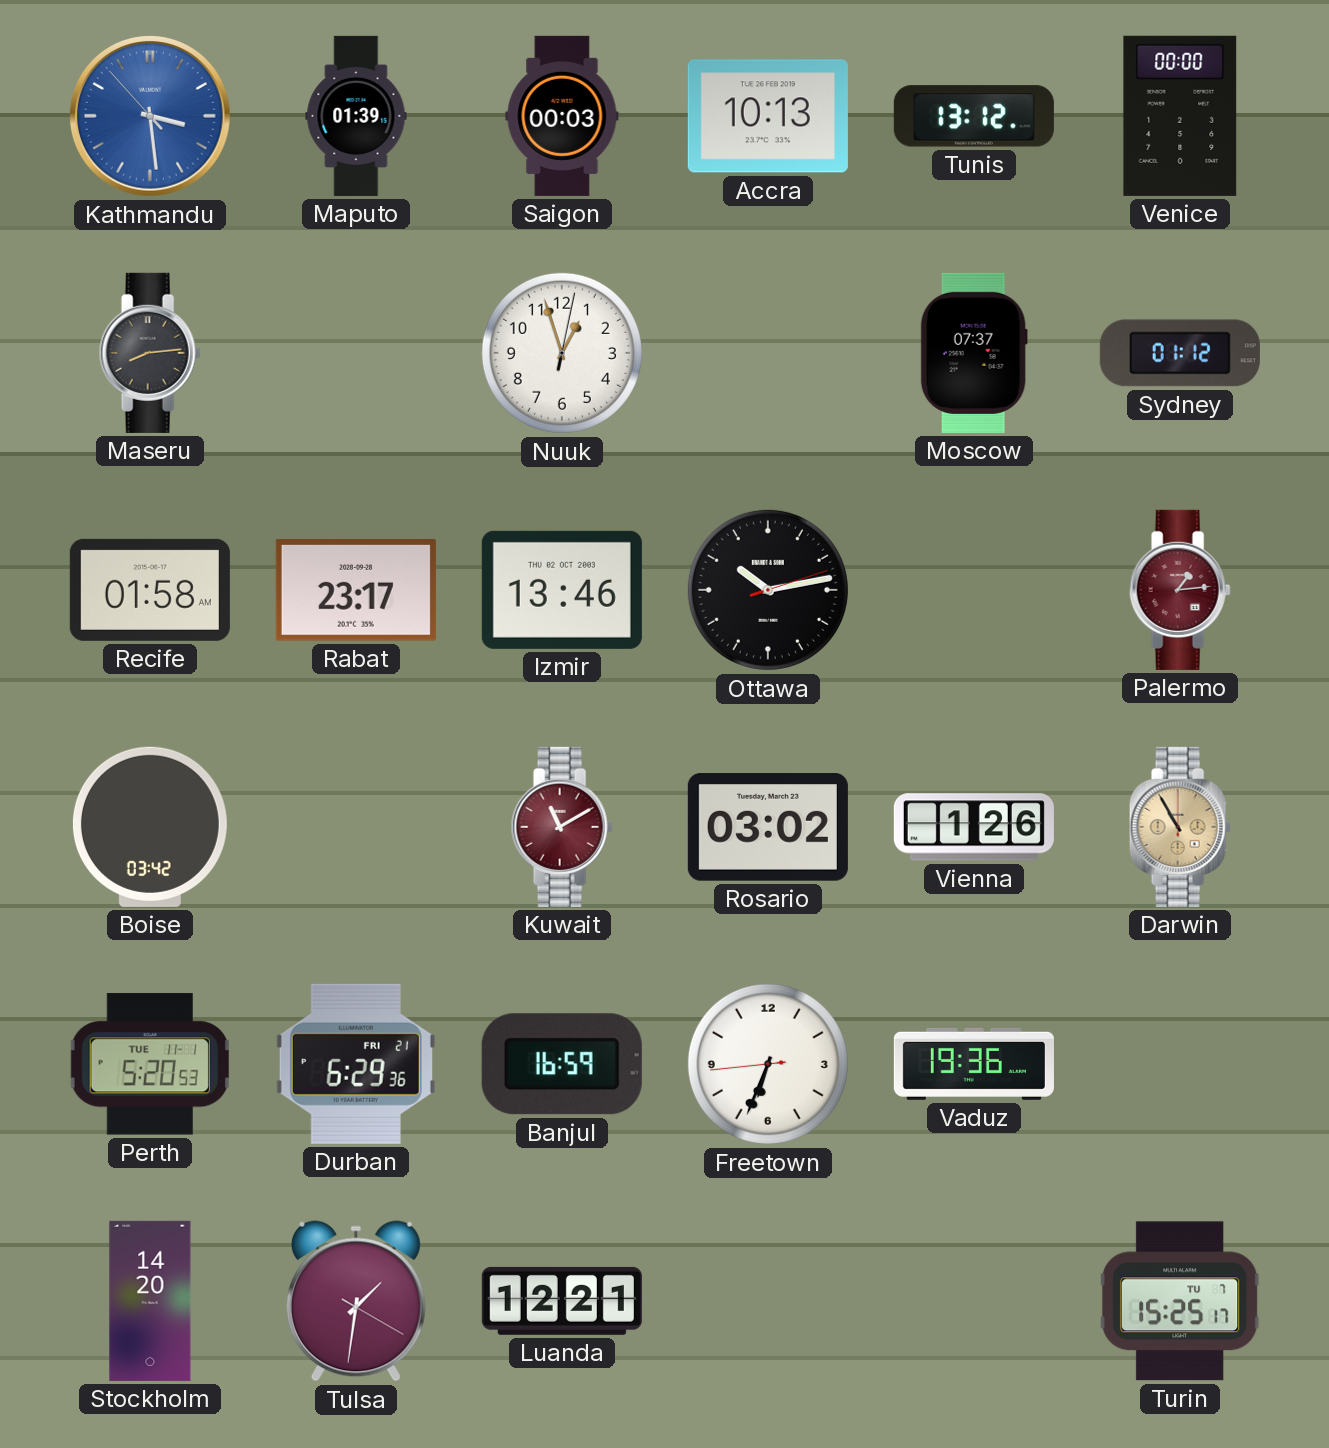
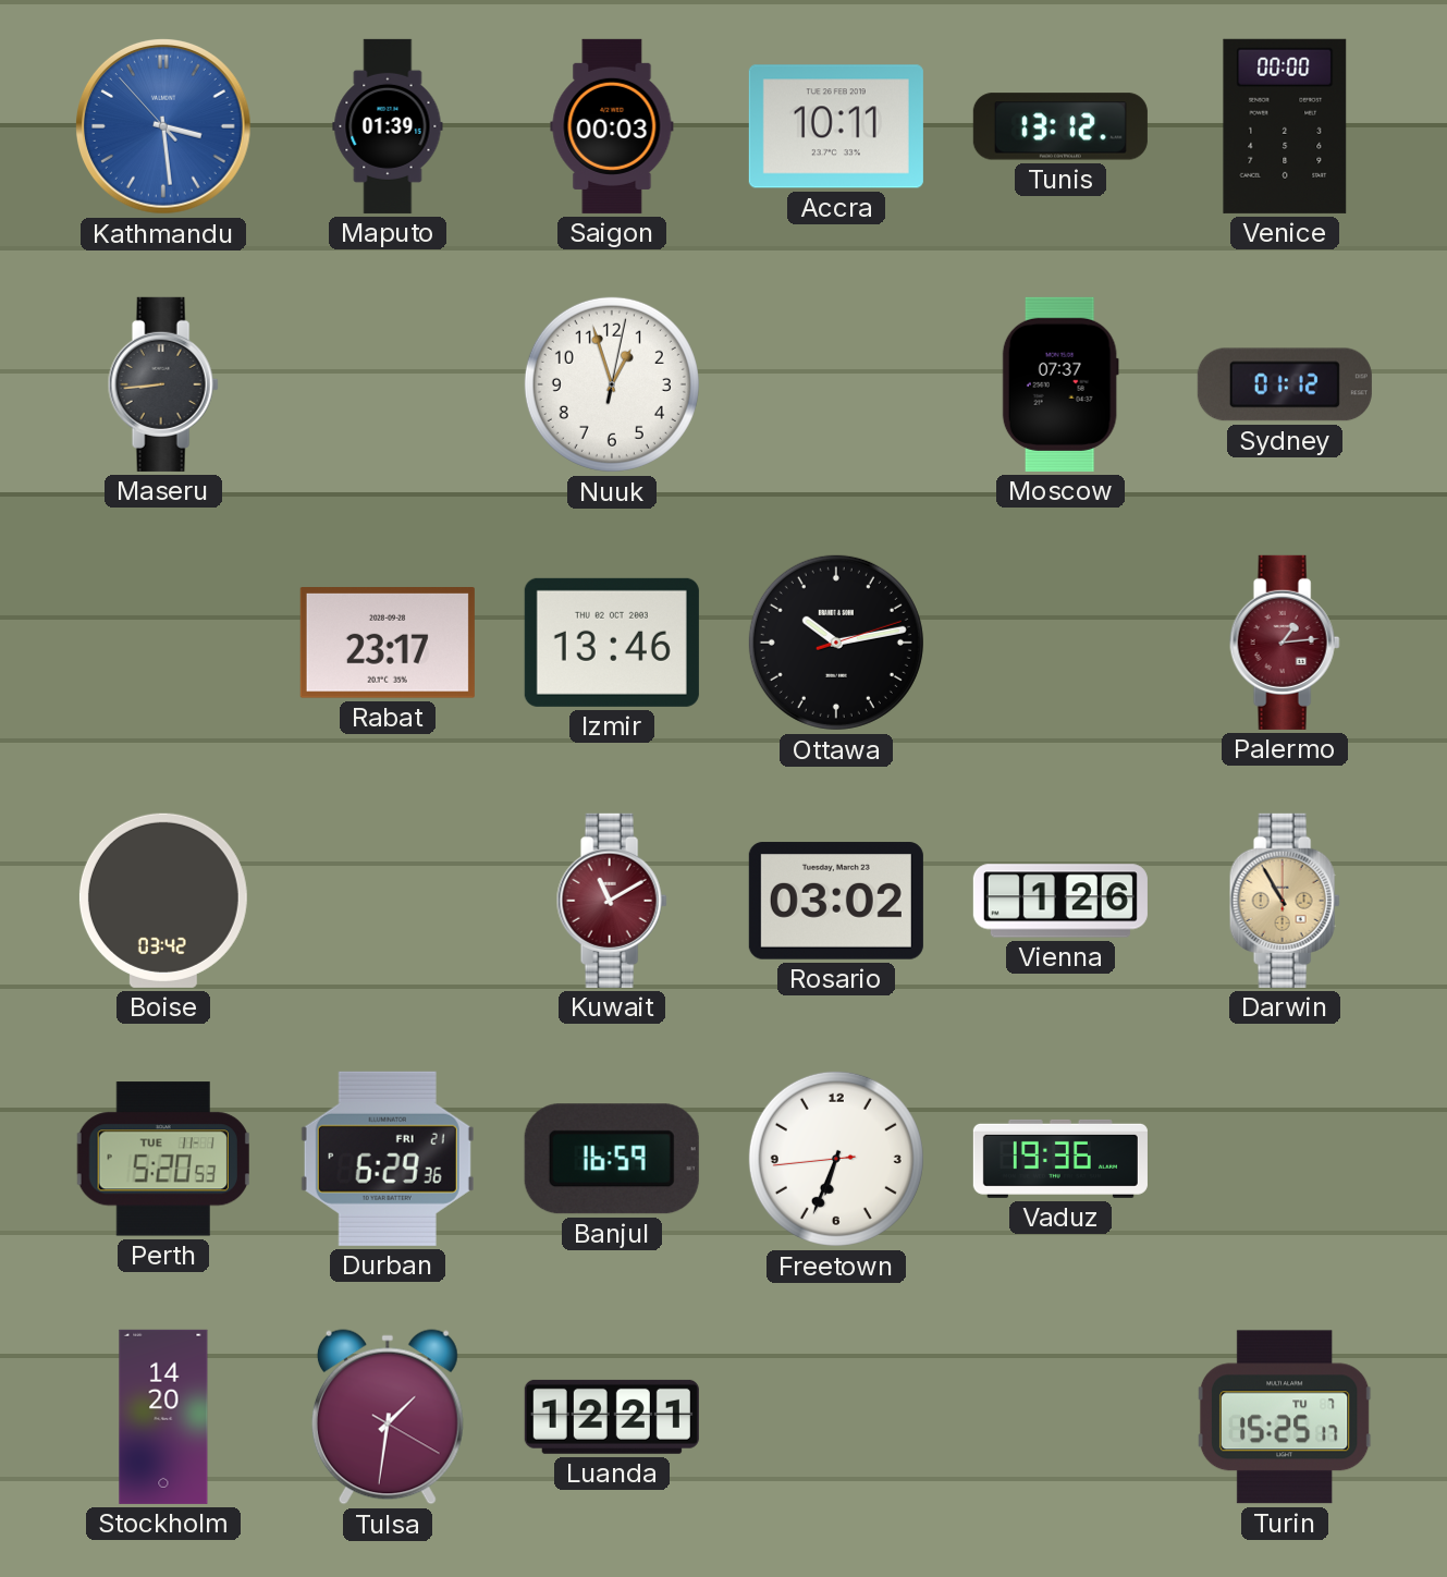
Accra: 10:13 -> 10:11
Maseru: 8:14 -> 8:44
Recife: 01:58 -> none
